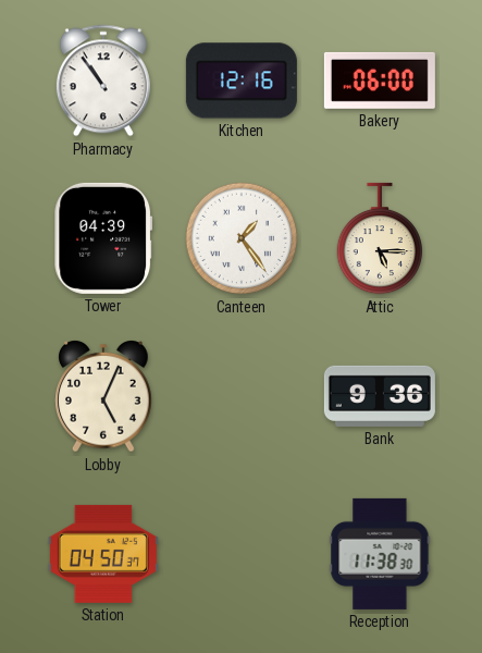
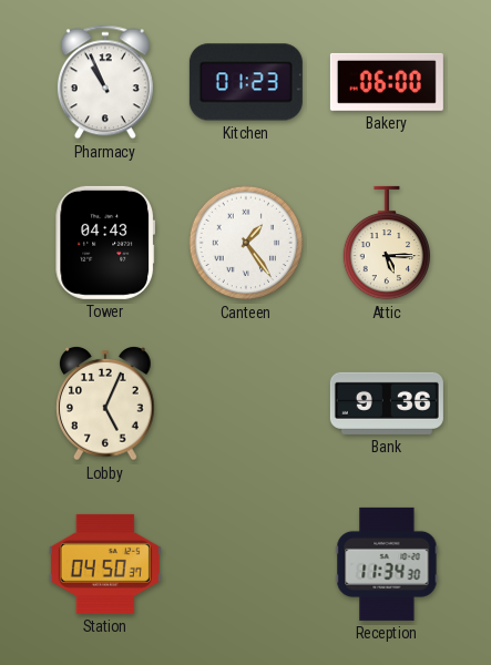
Pharmacy: 10:54 -> 10:56
Kitchen: 12:16 -> 01:23
Tower: 04:39 -> 04:43
Reception: 11:38 -> 11:34
